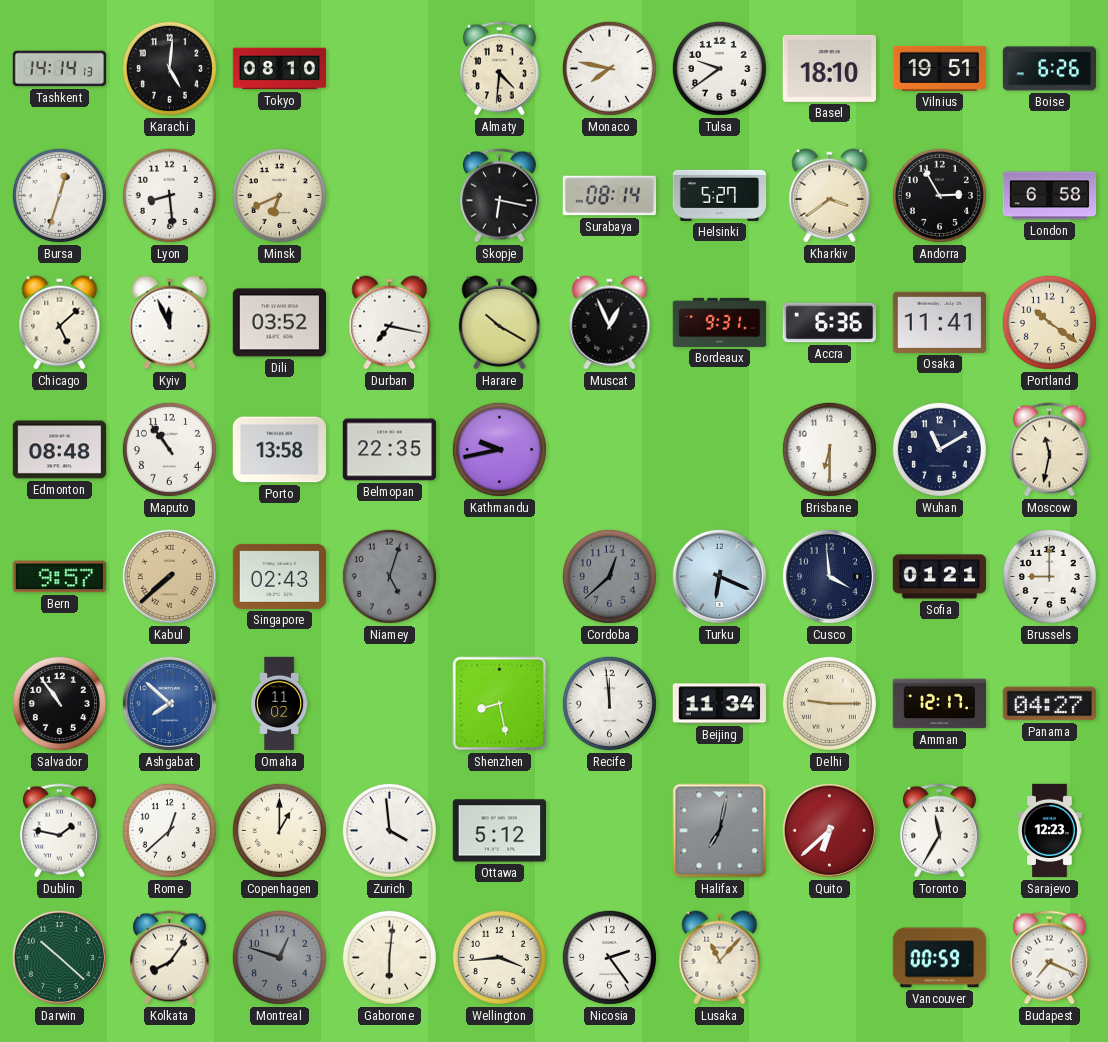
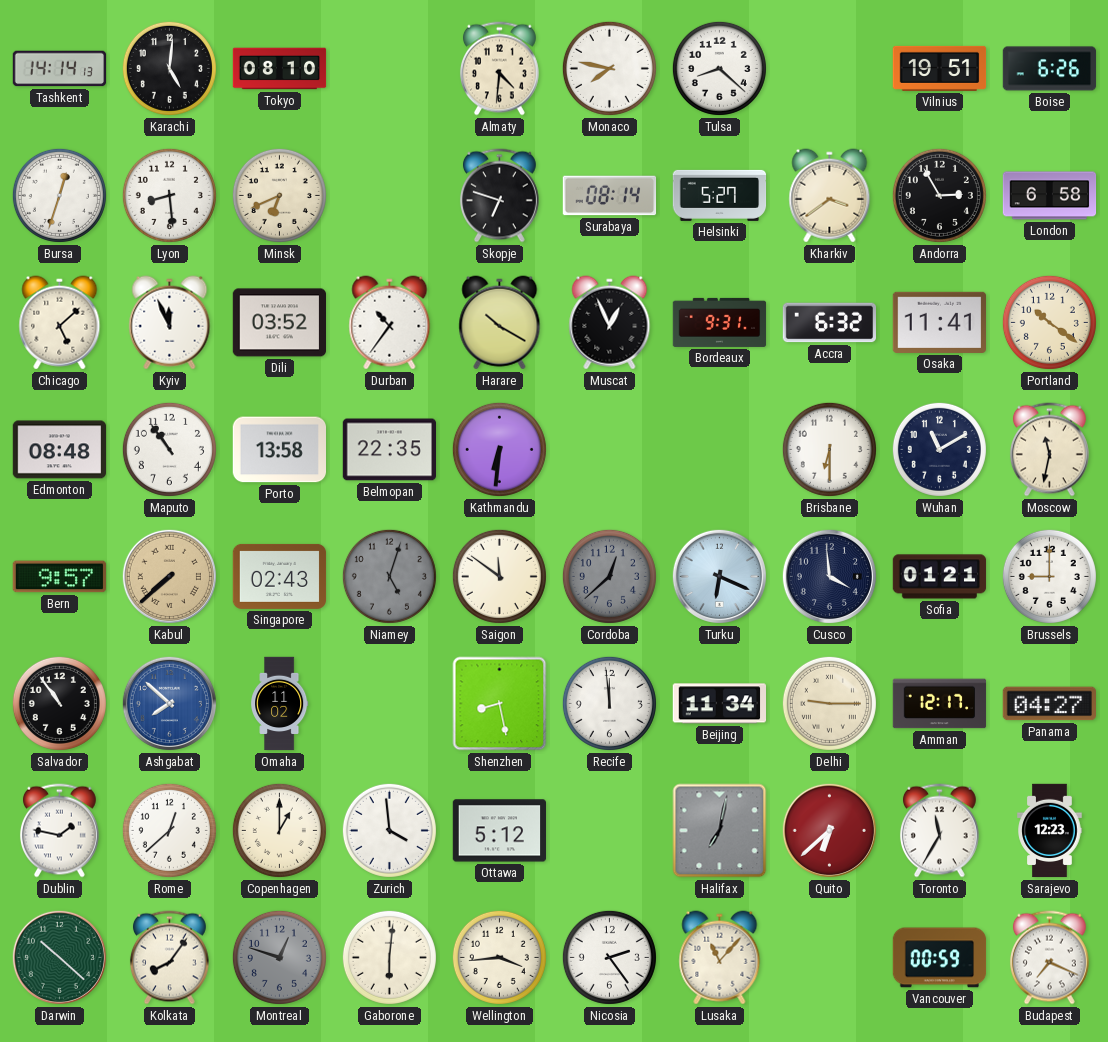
Tulsa: 9:39 -> 8:22
Basel: 18:10 -> none
Skopje: 6:17 -> 6:48
Durban: 7:17 -> 10:36
Accra: 6:36 -> 6:32
Kathmandu: 9:43 -> 6:31
Saigon: none -> 11:51
